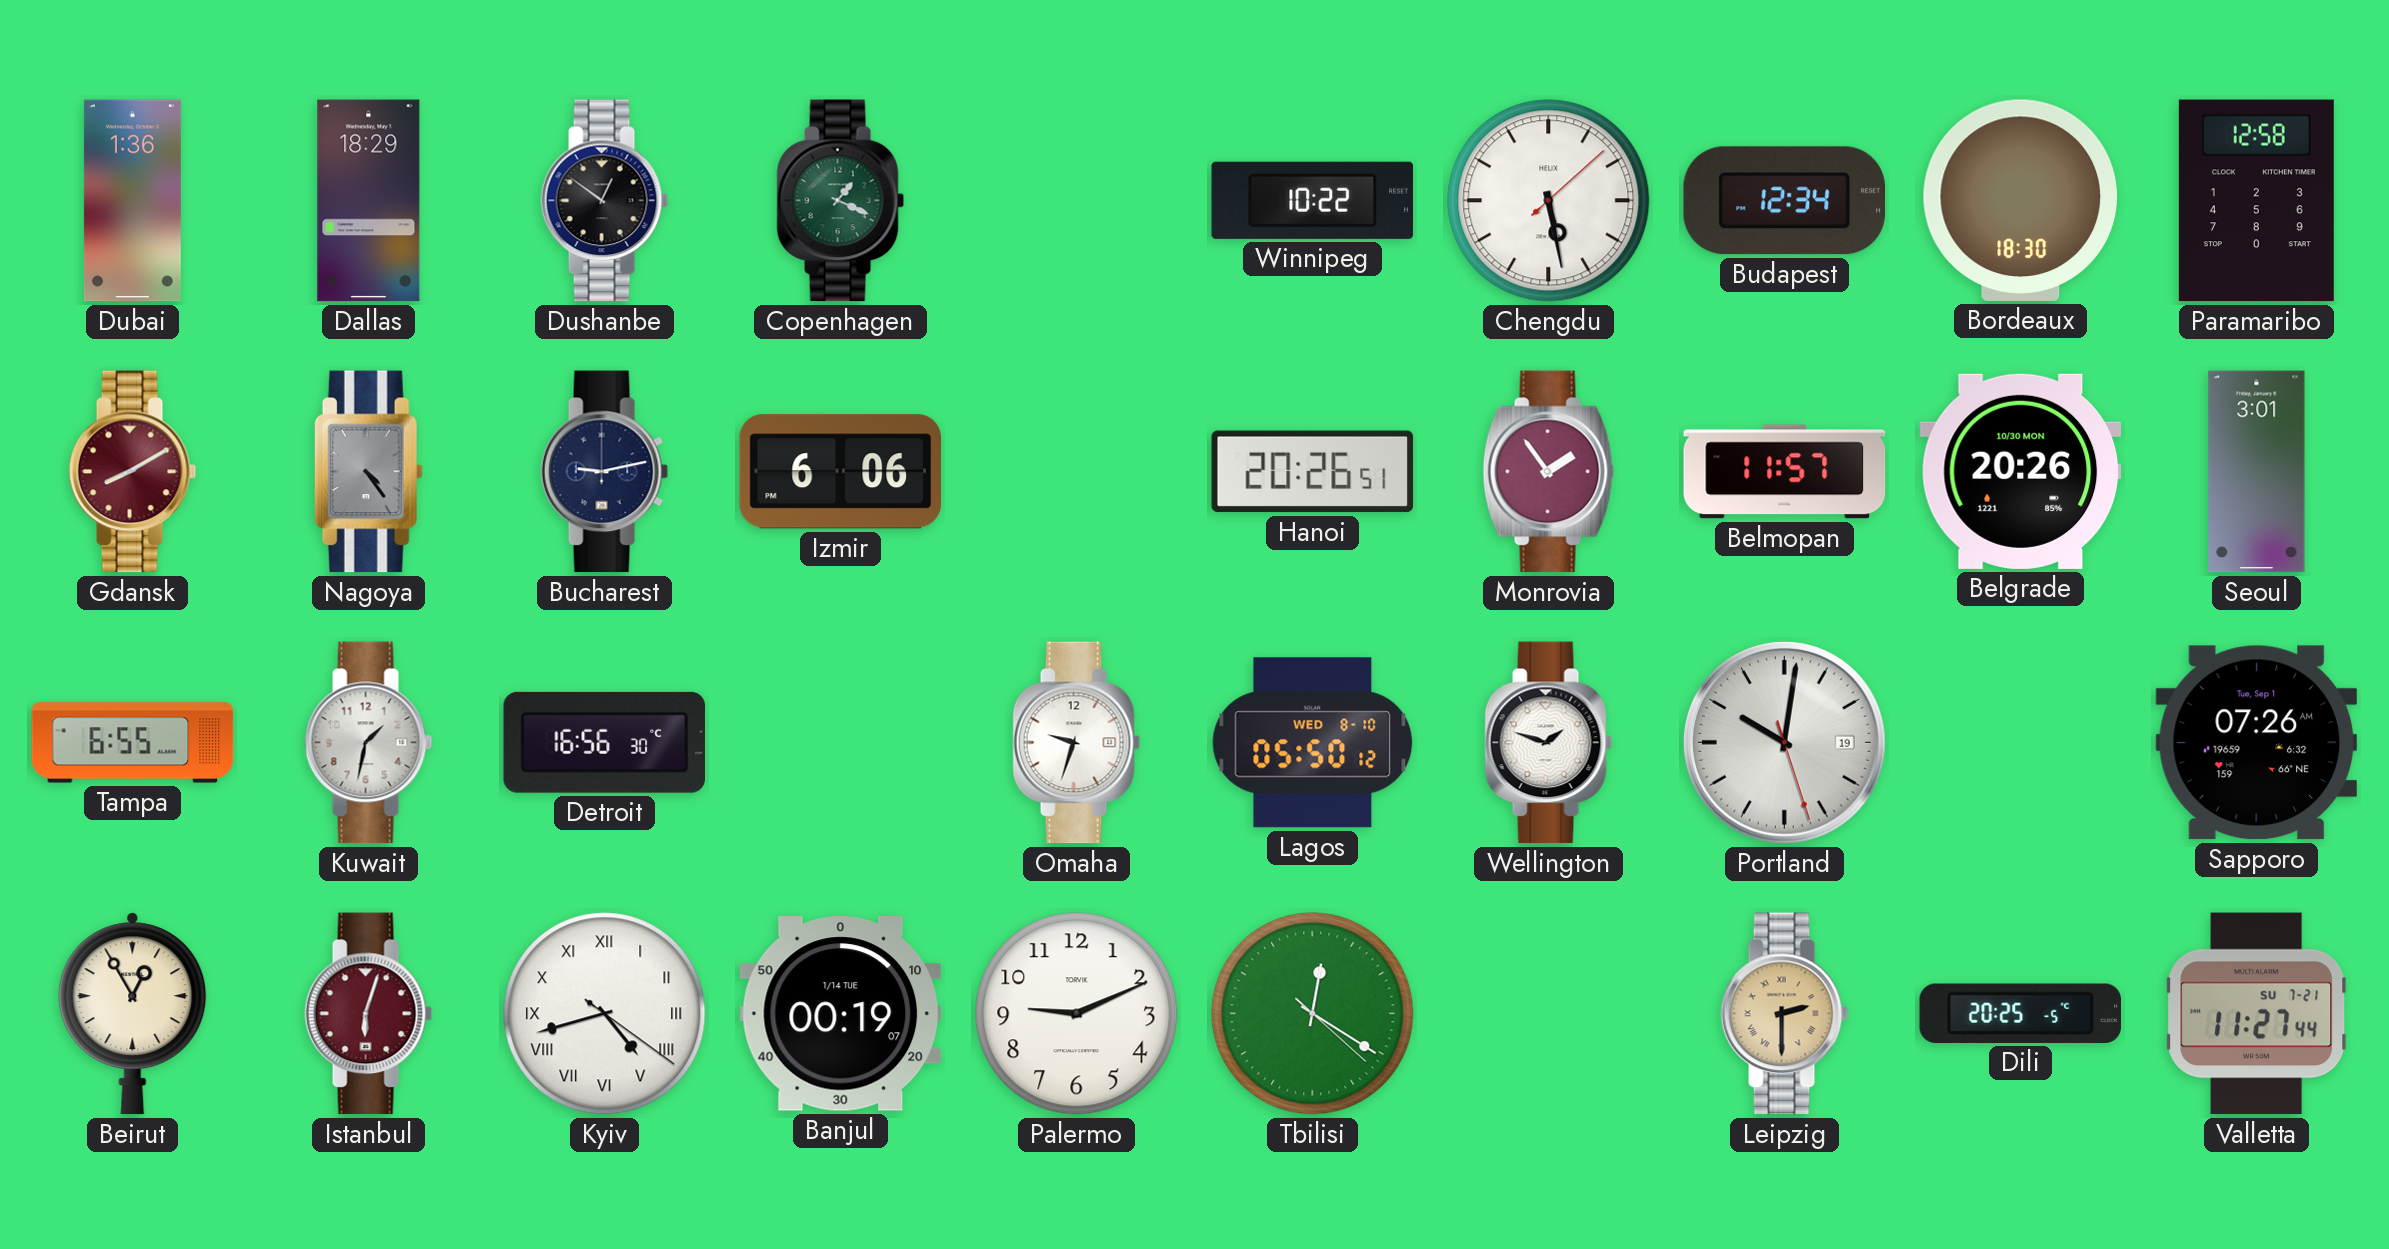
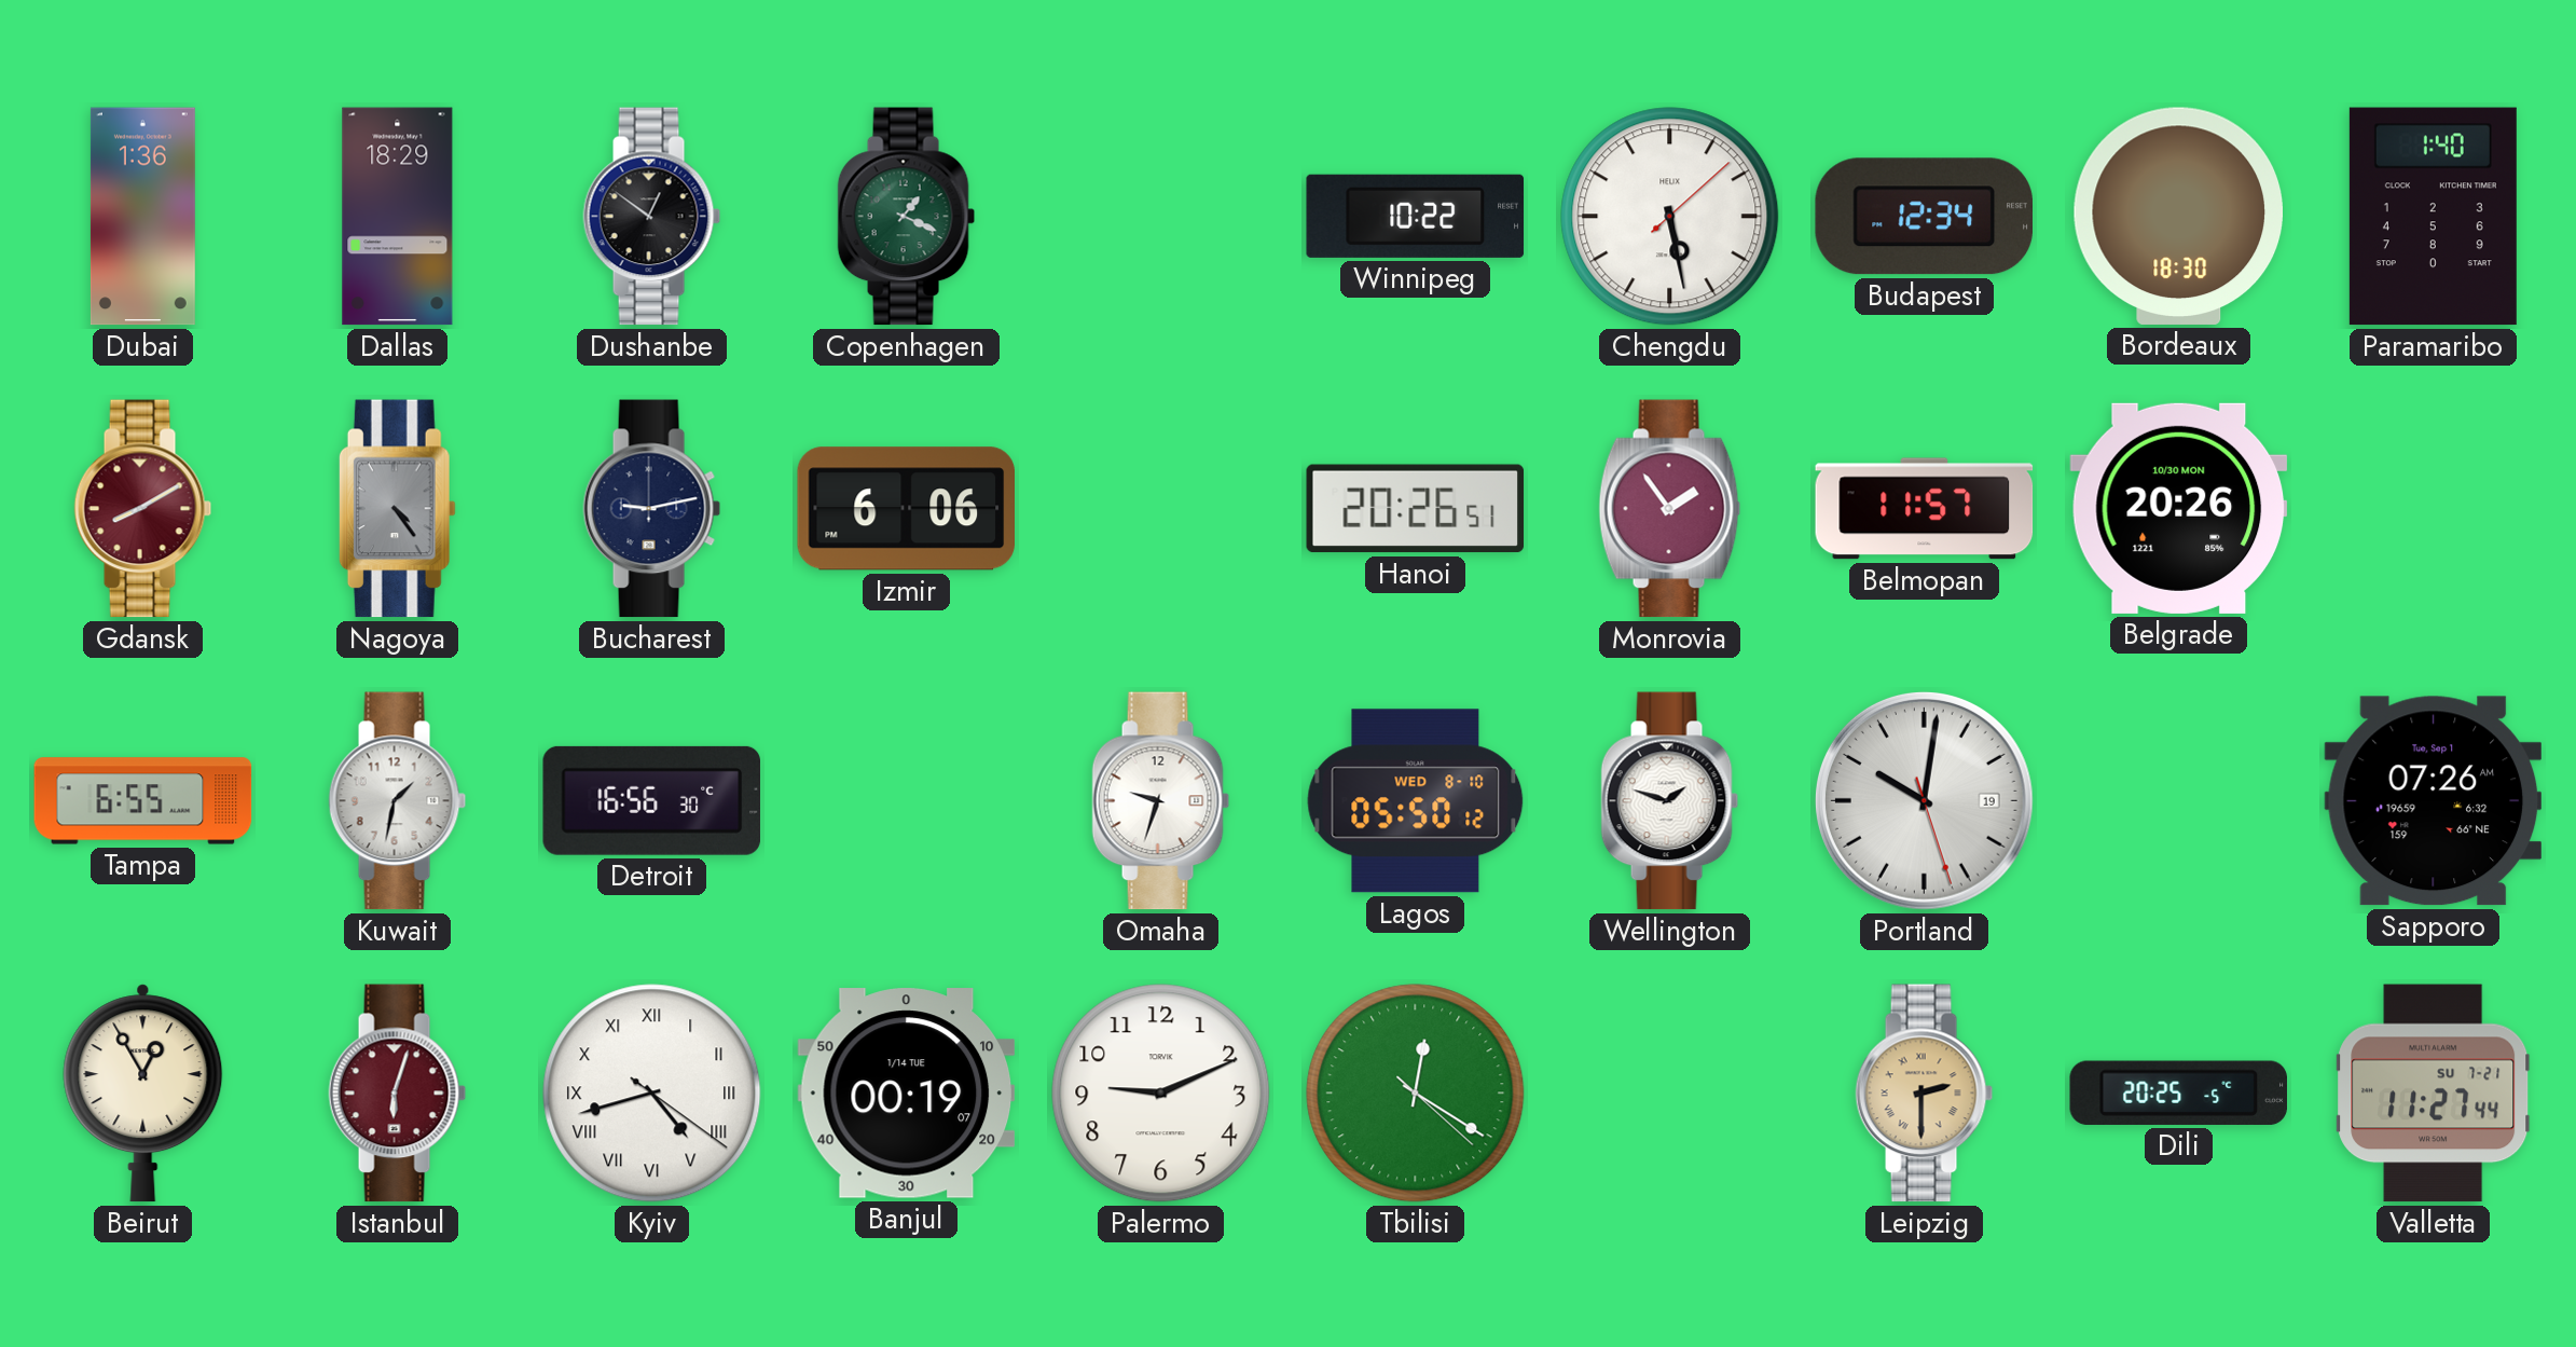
Paramaribo: 12:58 -> 1:40
Seoul: 3:01 -> none
